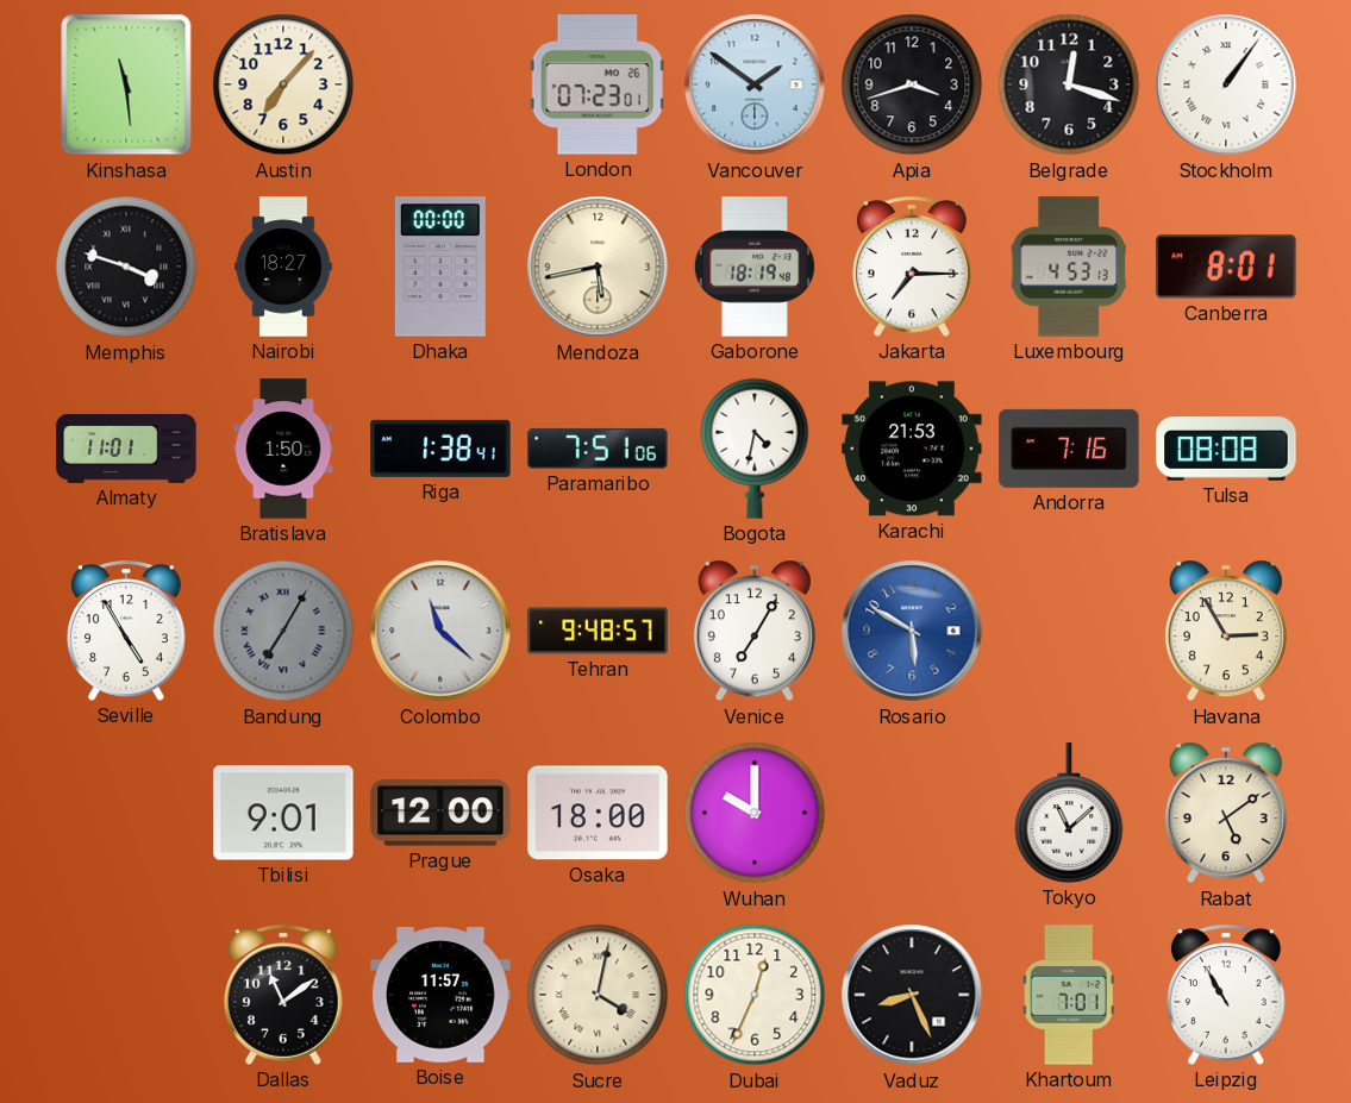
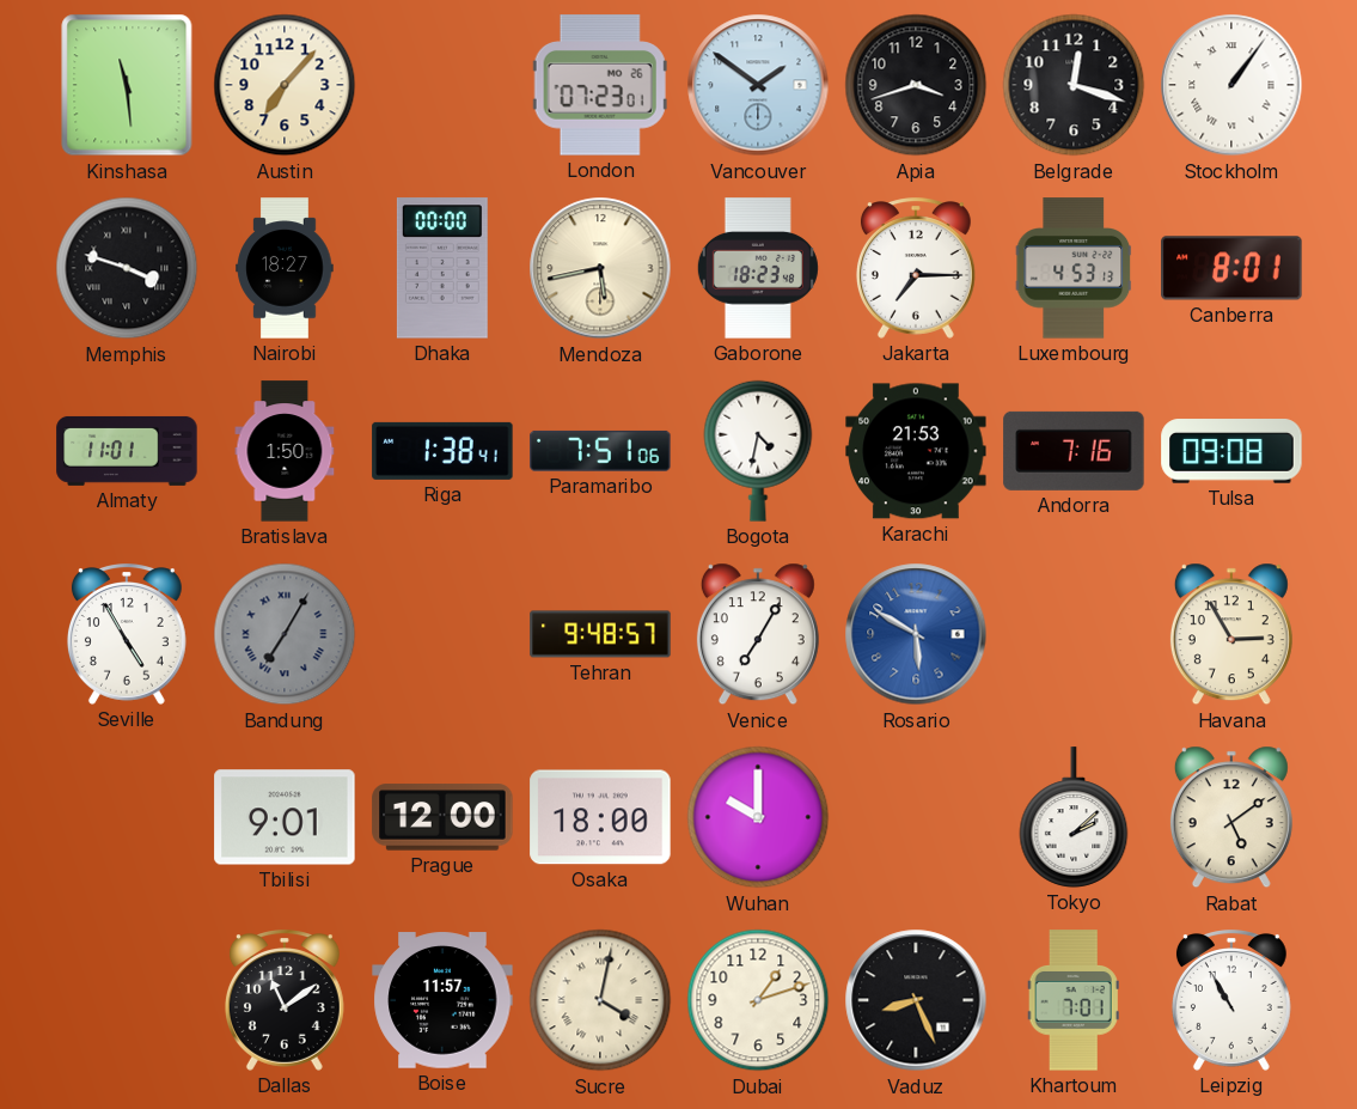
Gaborone: 18:19 -> 18:23
Tulsa: 08:08 -> 09:08
Colombo: 11:22 -> none
Tokyo: 11:08 -> 2:08
Dubai: 12:34 -> 1:12
